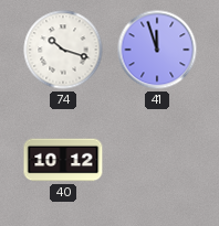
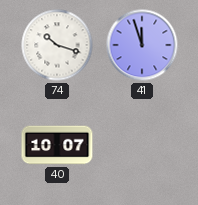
40: 10:12 -> 10:07
